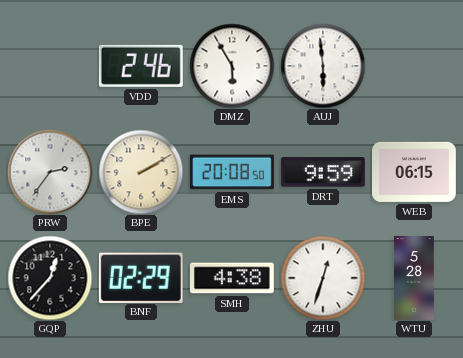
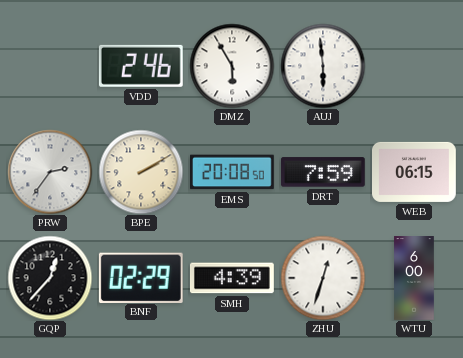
DRT: 9:59 -> 7:59
SMH: 4:38 -> 4:39
WTU: 5:28 -> 6:00
